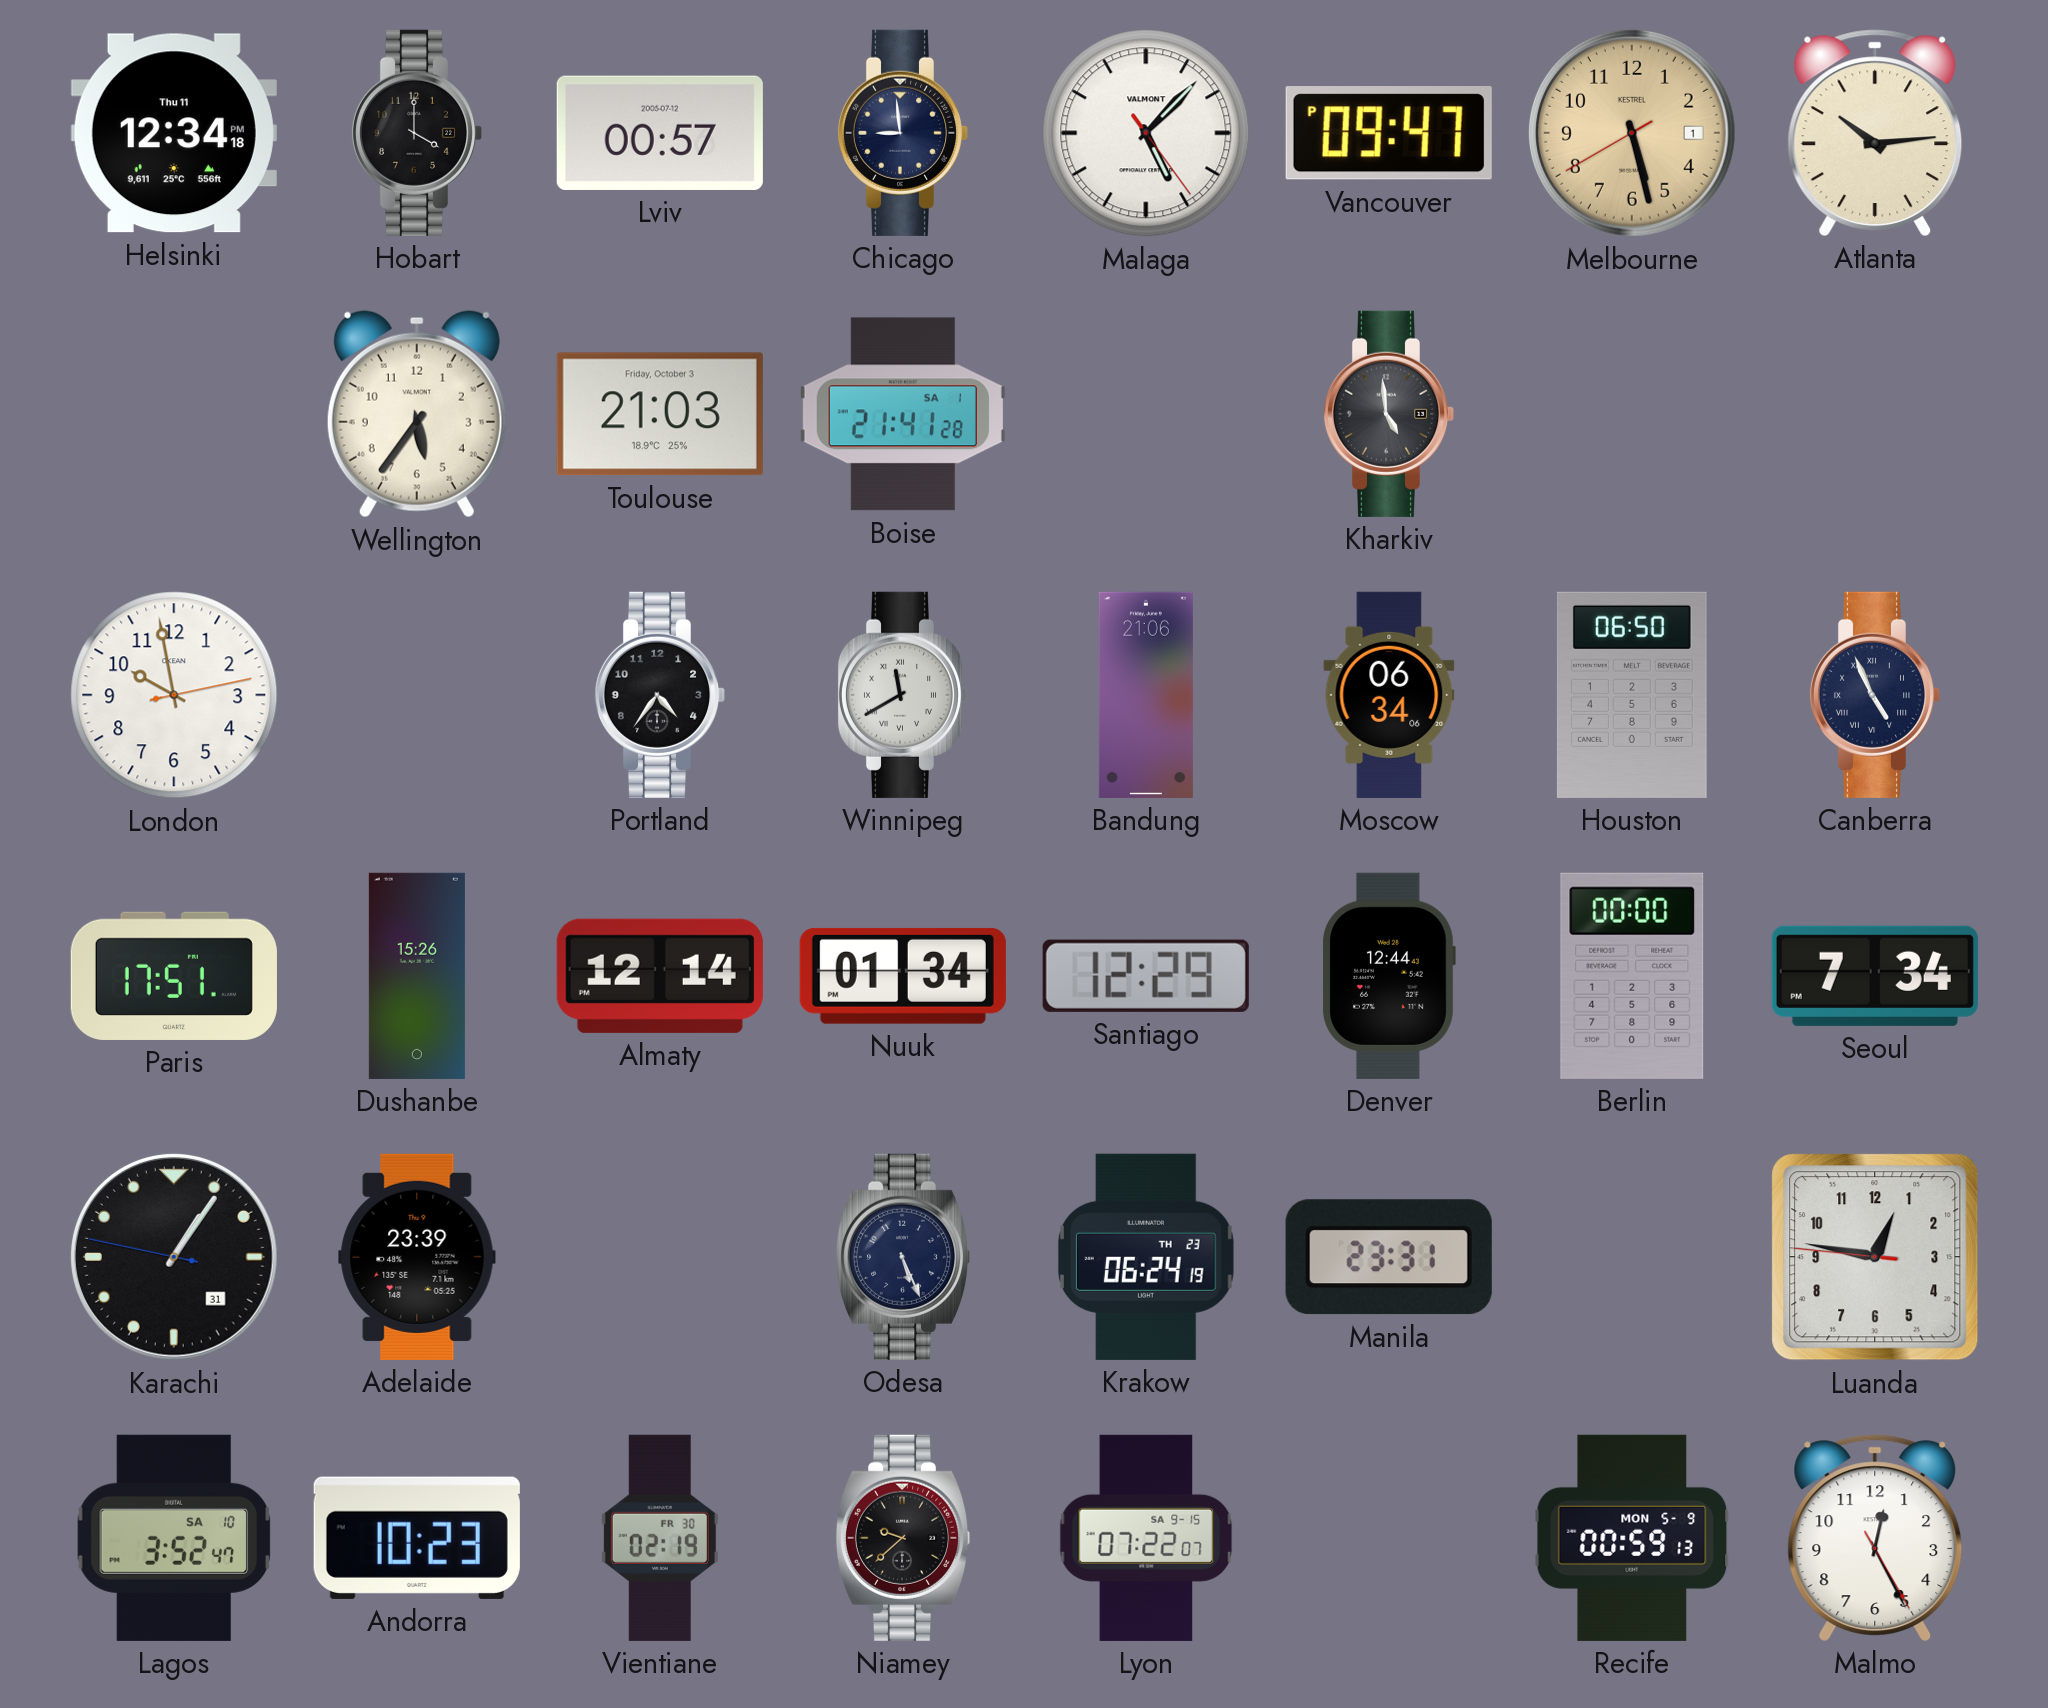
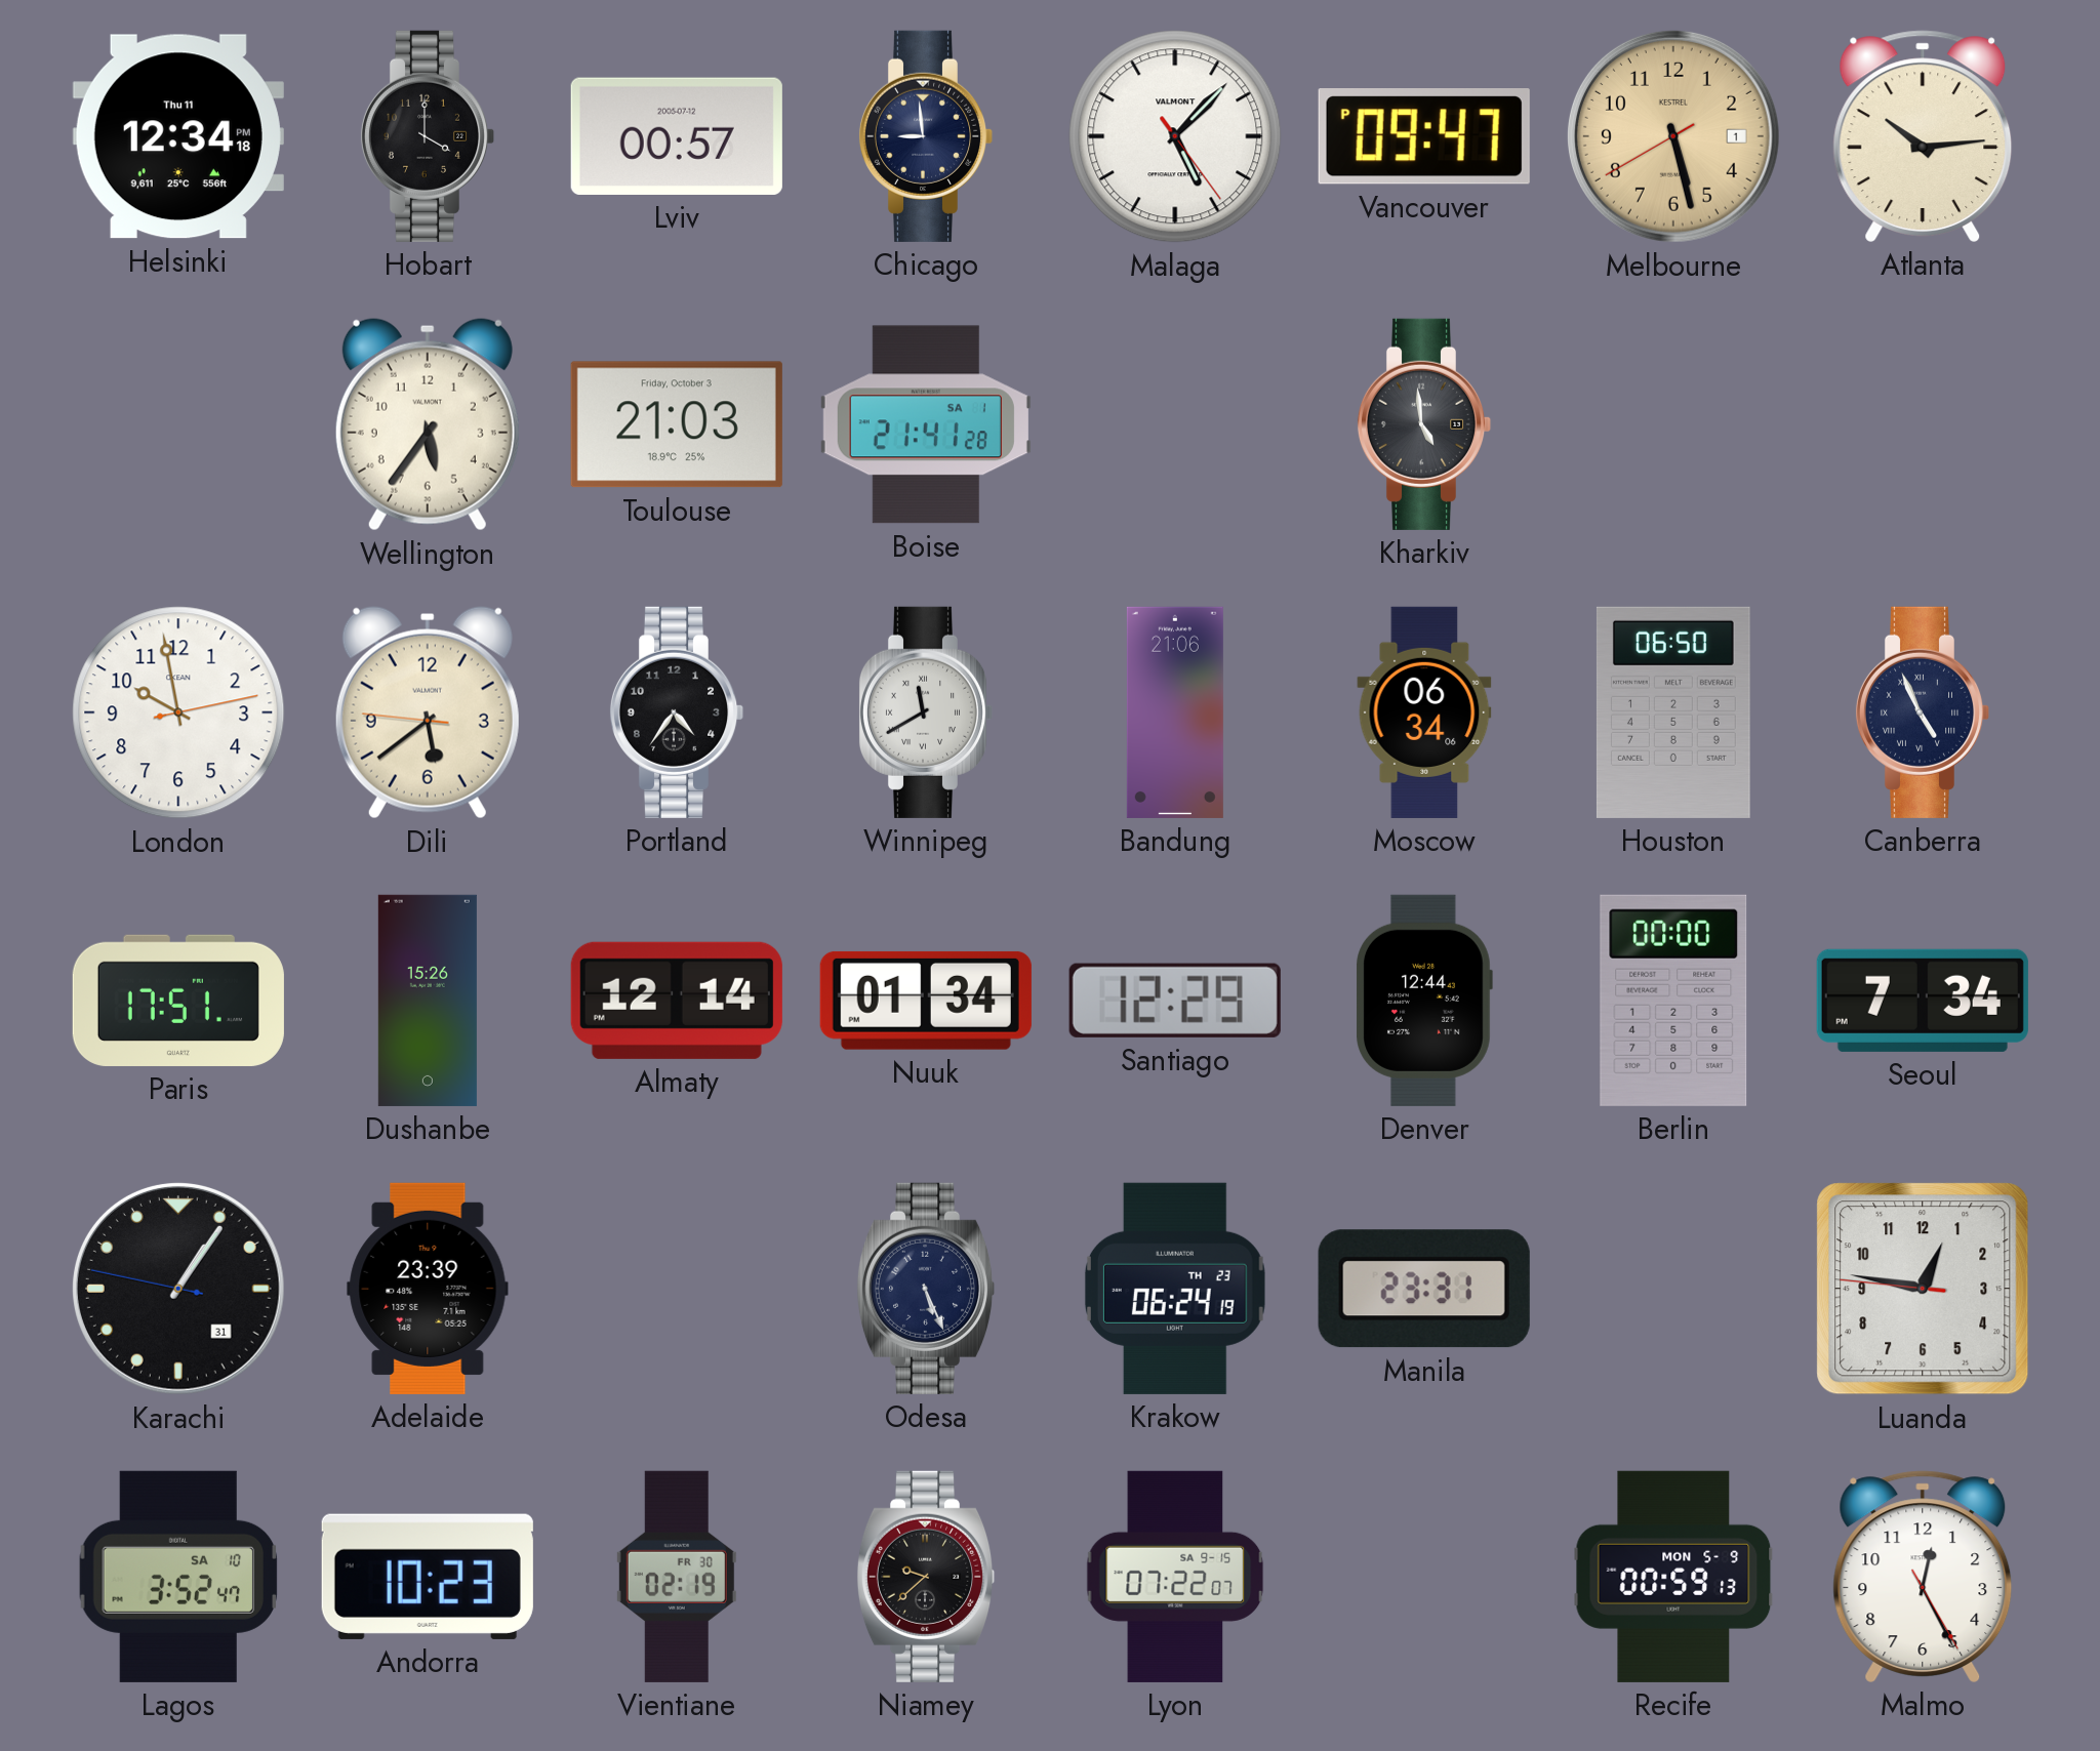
Dili: none -> 5:38
